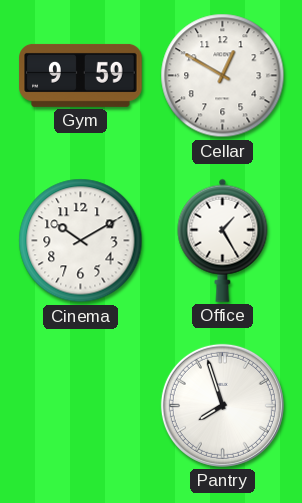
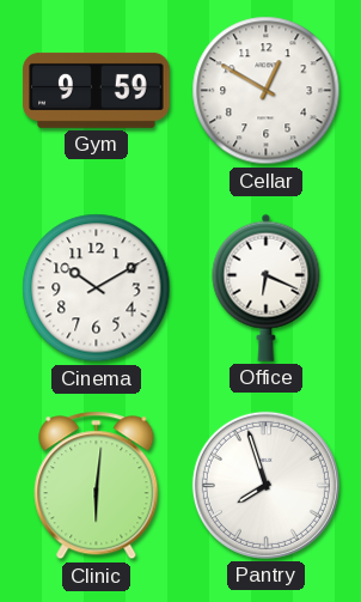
Office: 1:25 -> 6:19
Clinic: none -> 6:01
